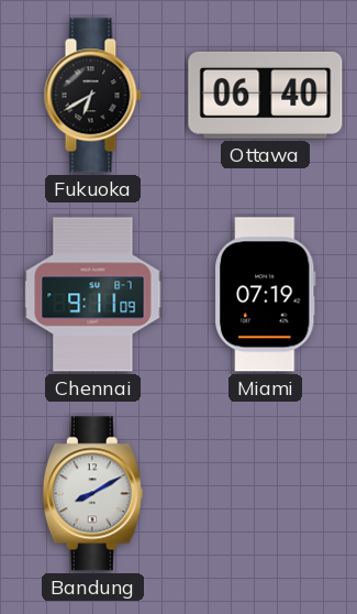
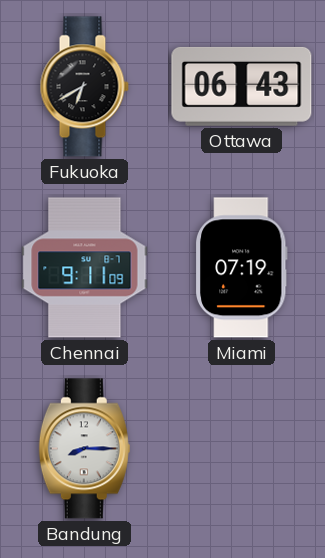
Ottawa: 06:40 -> 06:43
Bandung: 8:10 -> 8:15
